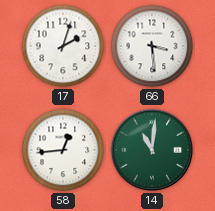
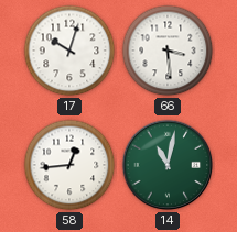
17: 2:03 -> 10:03
14: 11:01 -> 11:02
